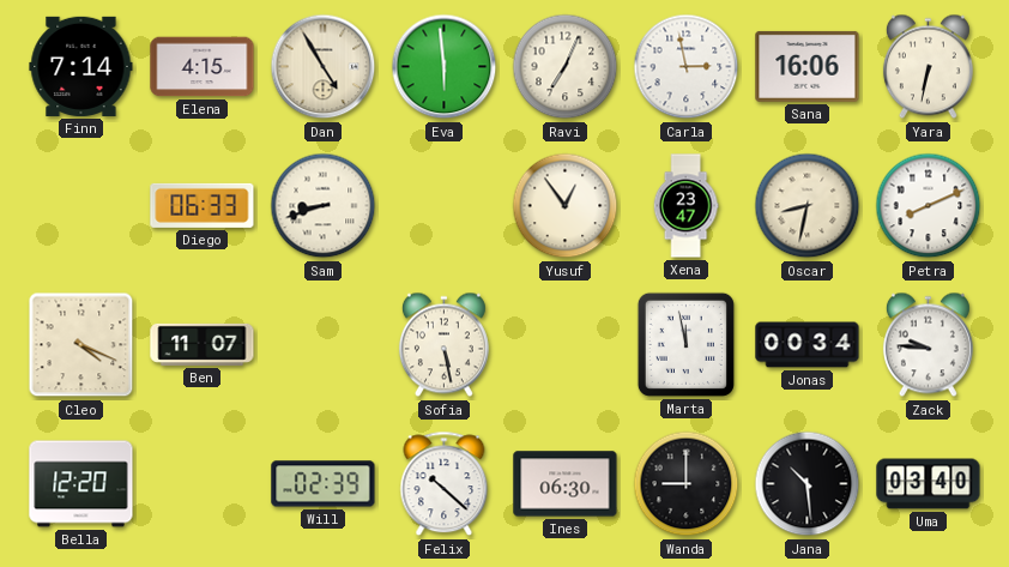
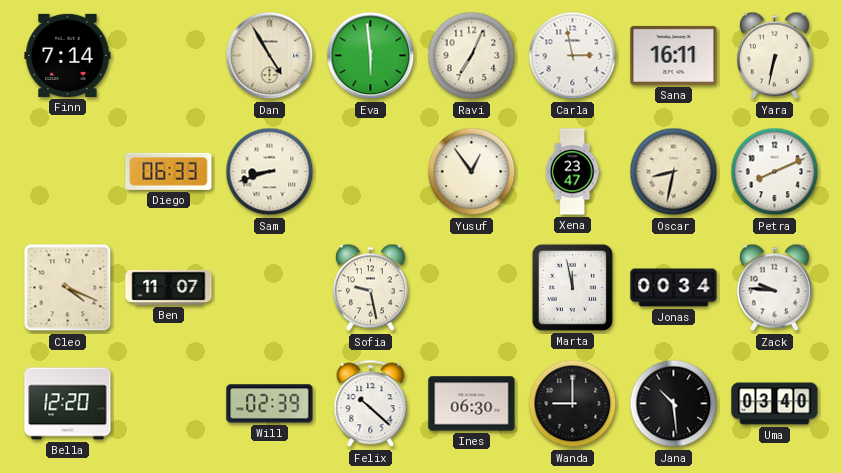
Elena: 4:15 -> none
Sana: 16:06 -> 16:11
Sofia: 5:28 -> 9:28
